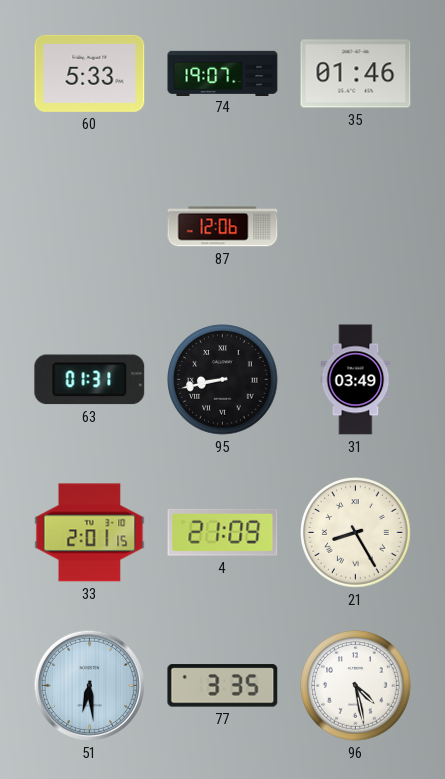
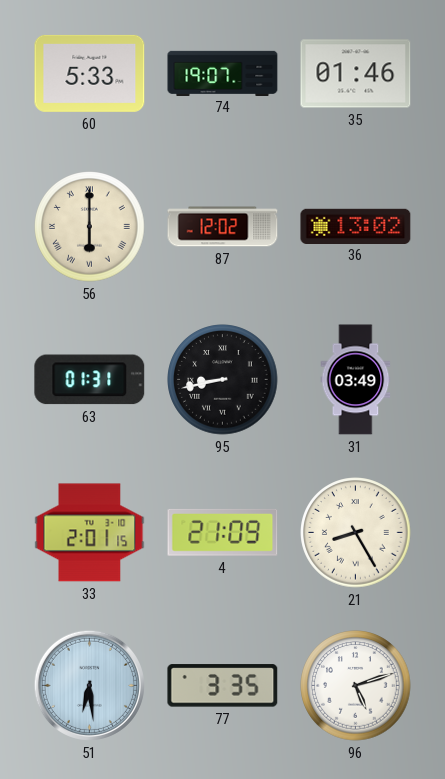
56: none -> 6:00
87: 12:06 -> 12:02
36: none -> 13:02
96: 4:28 -> 5:12
